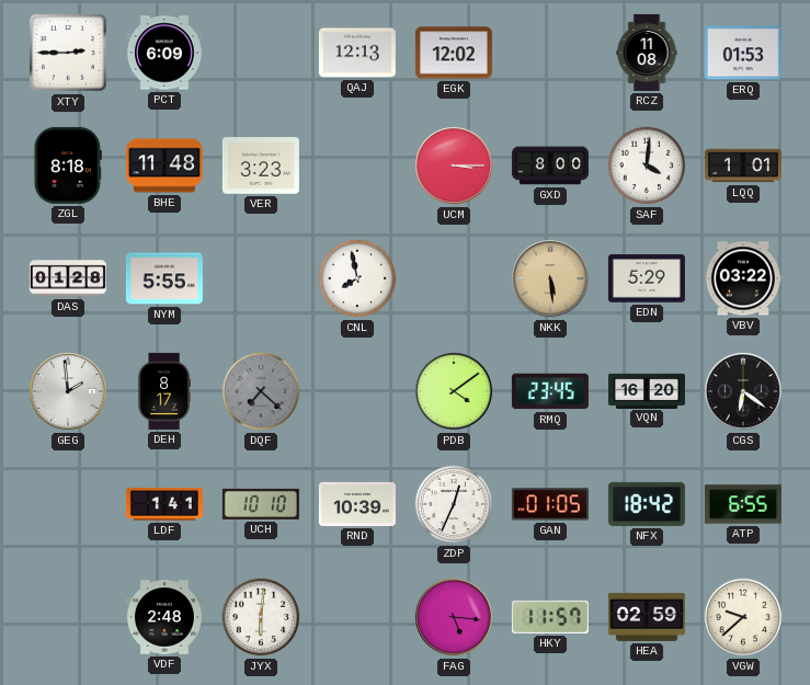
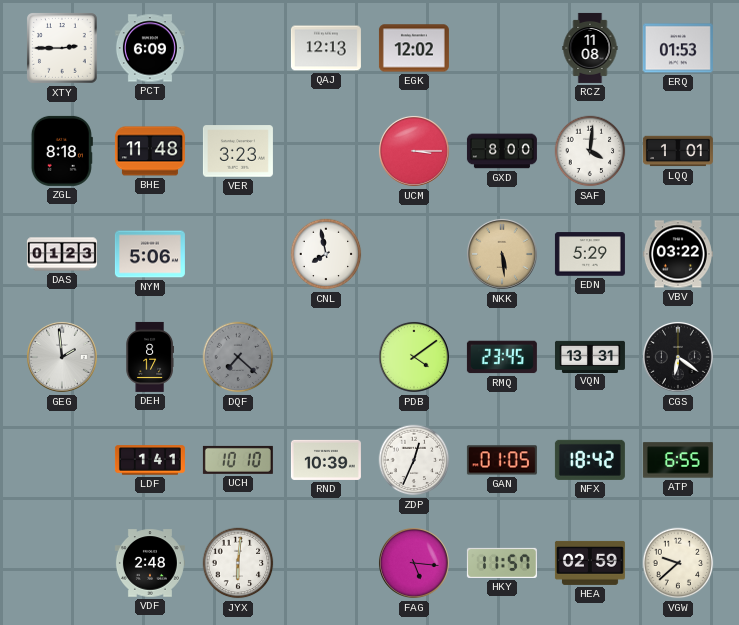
DAS: 01:28 -> 01:23
NYM: 5:55 -> 5:06
VQN: 16:20 -> 13:31
